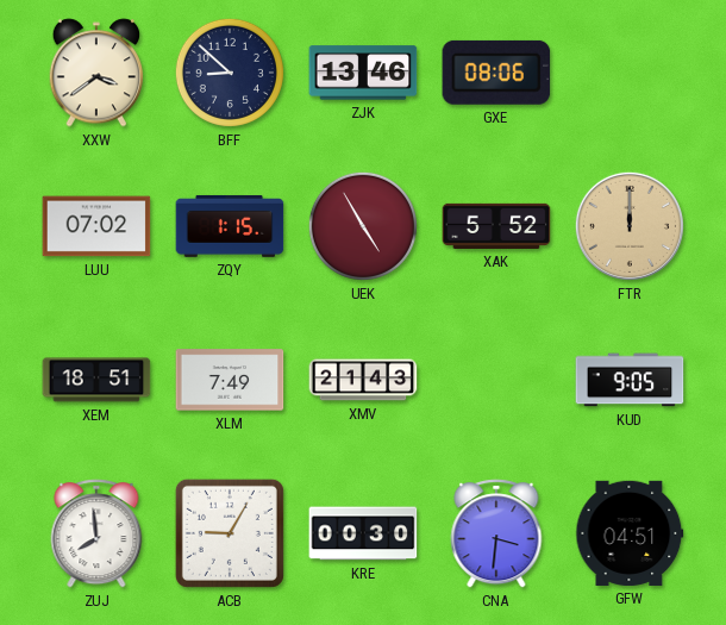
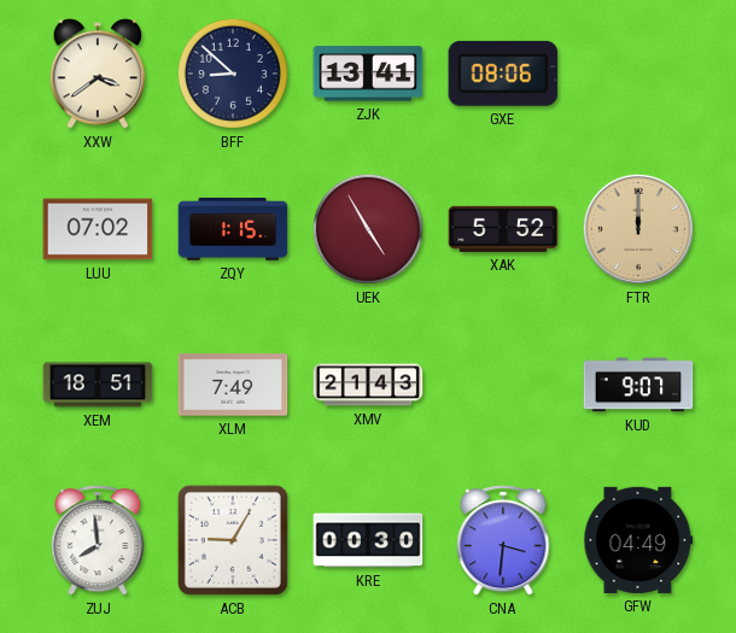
ZJK: 13:46 -> 13:41
KUD: 9:05 -> 9:07
GFW: 04:51 -> 04:49
